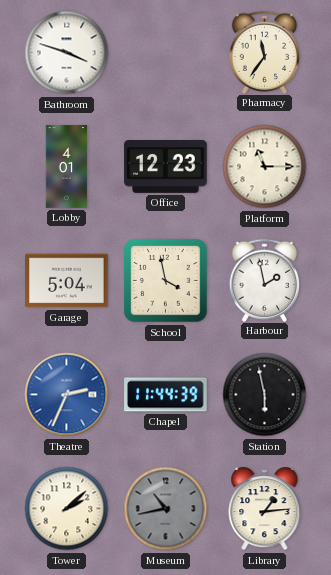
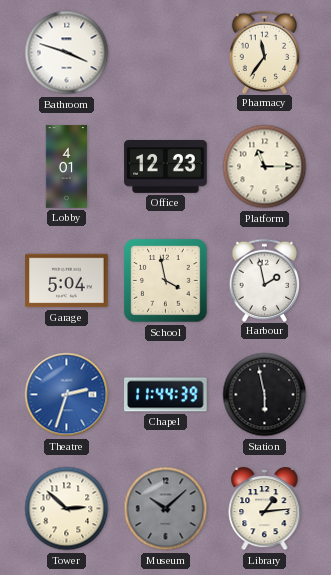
Theatre: 2:34 -> 2:33
Tower: 2:08 -> 2:52
Museum: 10:43 -> 10:08
